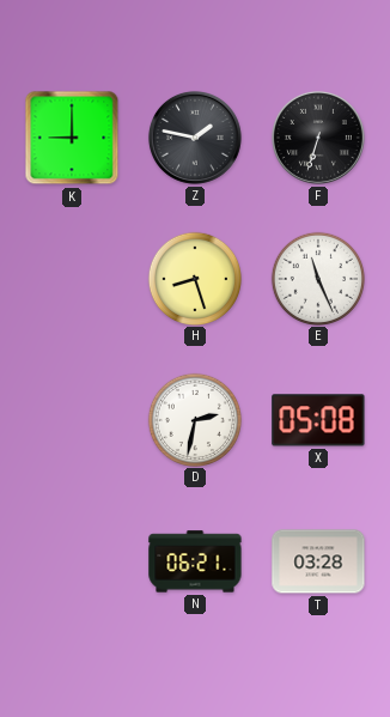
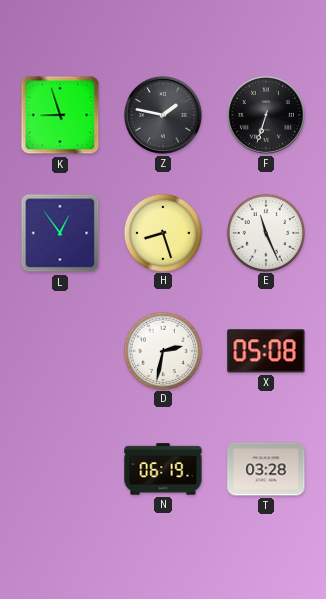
K: 9:00 -> 8:57
L: none -> 12:54
N: 06:21 -> 06:19
